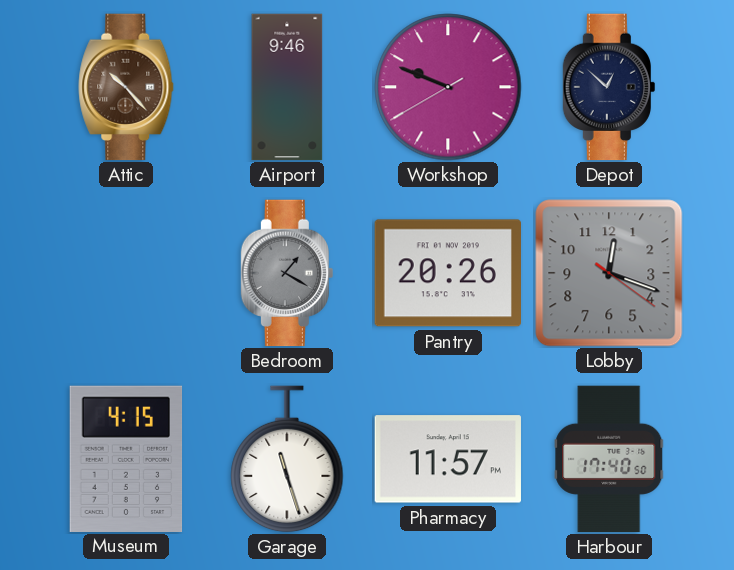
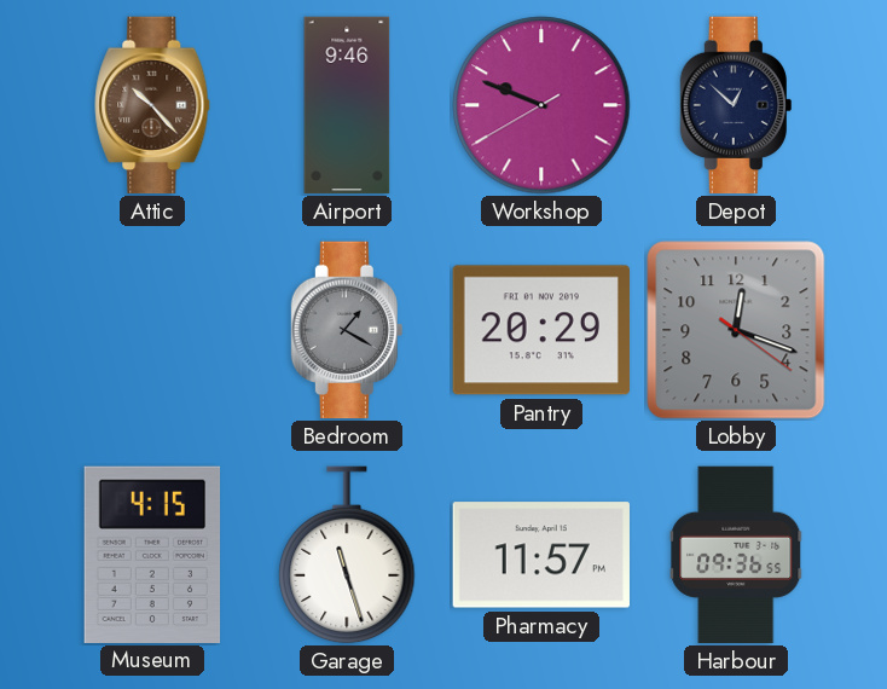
Pantry: 20:26 -> 20:29
Harbour: 17:40 -> 09:36
